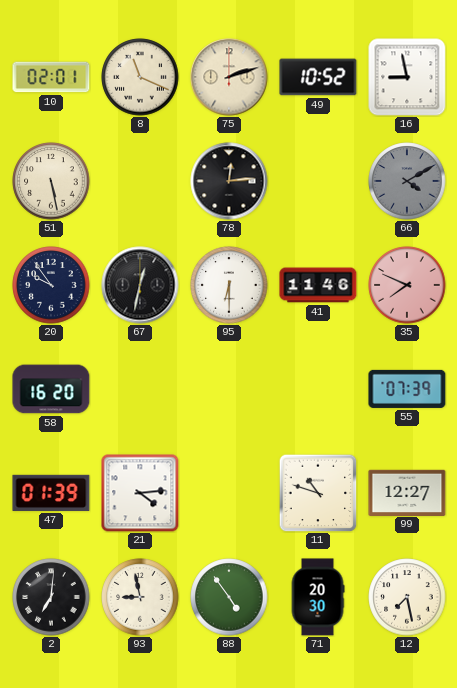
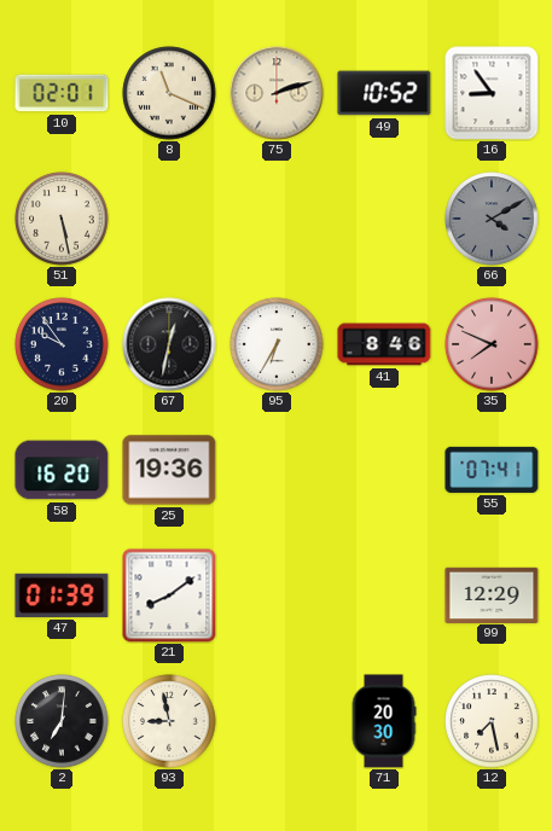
16: 8:58 -> 8:54
78: 12:14 -> none
95: 6:30 -> 6:35
41: 11:46 -> 8:46
25: none -> 19:36
55: 07:39 -> 07:41
21: 4:14 -> 8:09
11: 10:48 -> none
99: 12:27 -> 12:29
88: 4:54 -> none
